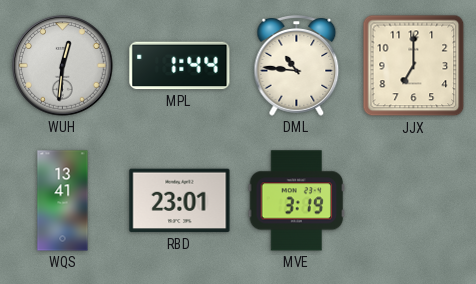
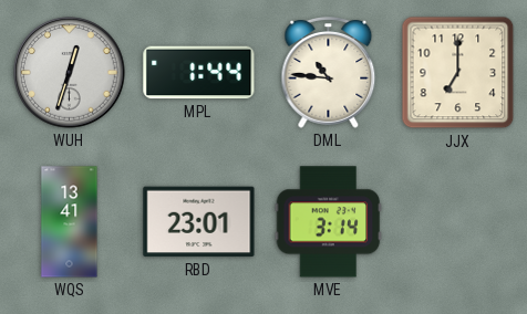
WUH: 12:31 -> 12:33
MVE: 3:19 -> 3:14
